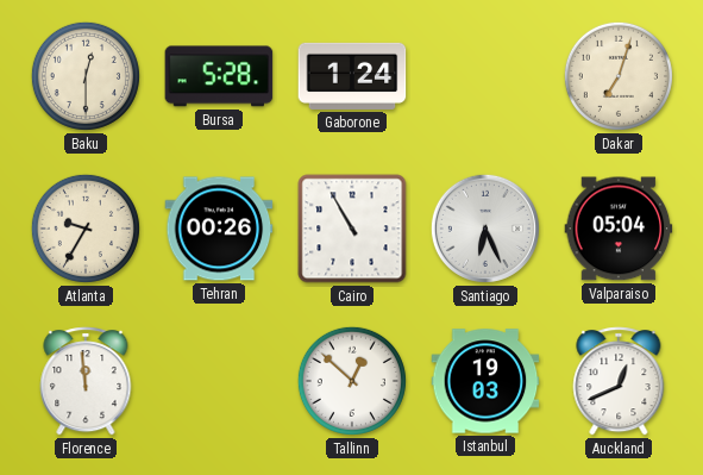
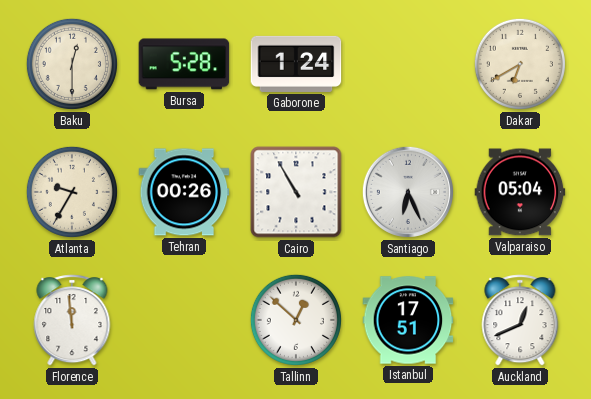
Dakar: 7:03 -> 6:40
Istanbul: 19:03 -> 17:51
